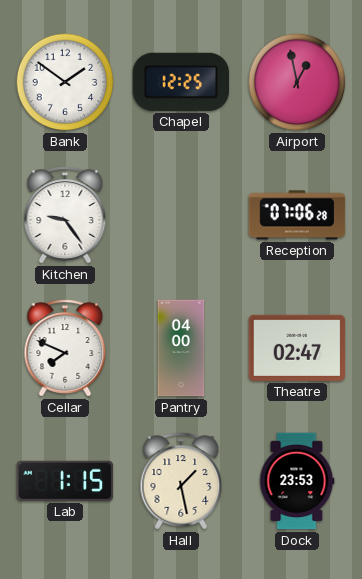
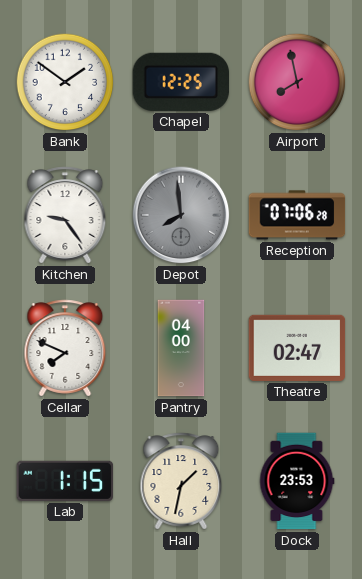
Airport: 12:58 -> 7:58
Depot: none -> 7:59
Hall: 1:28 -> 1:32
